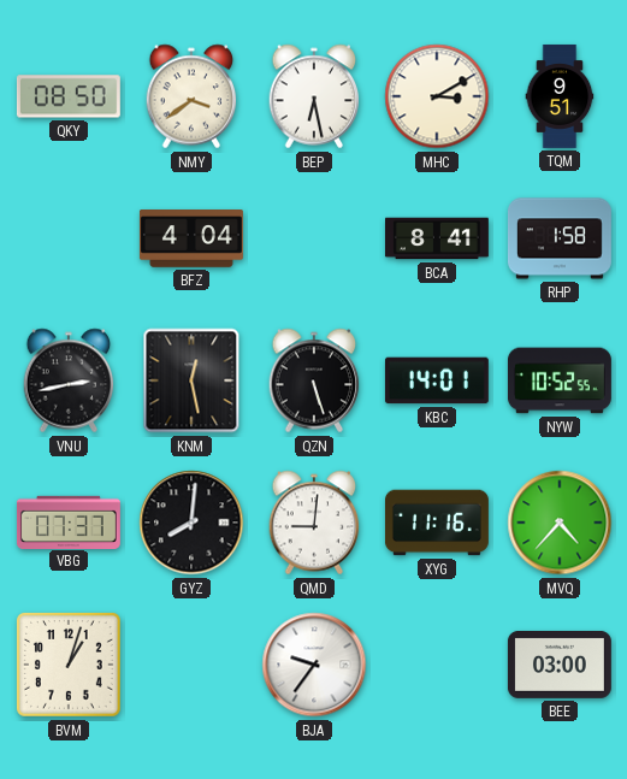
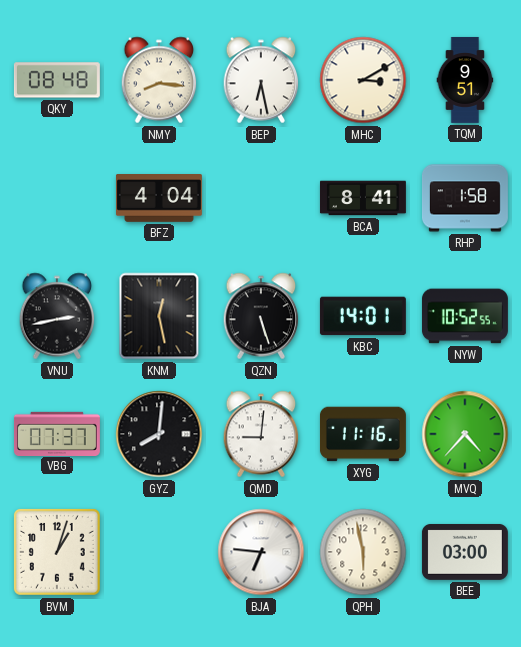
QKY: 08:50 -> 08:48
NMY: 3:39 -> 8:16
BJA: 9:36 -> 6:46
QPH: none -> 5:58
